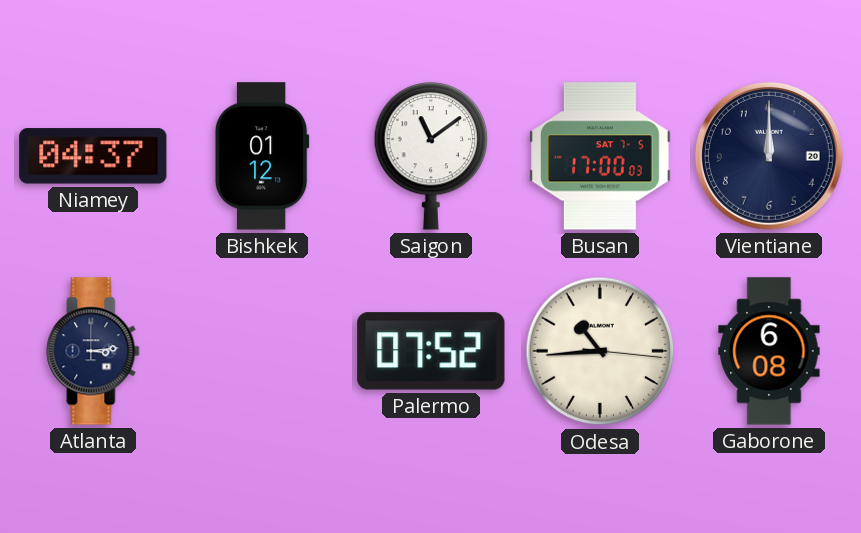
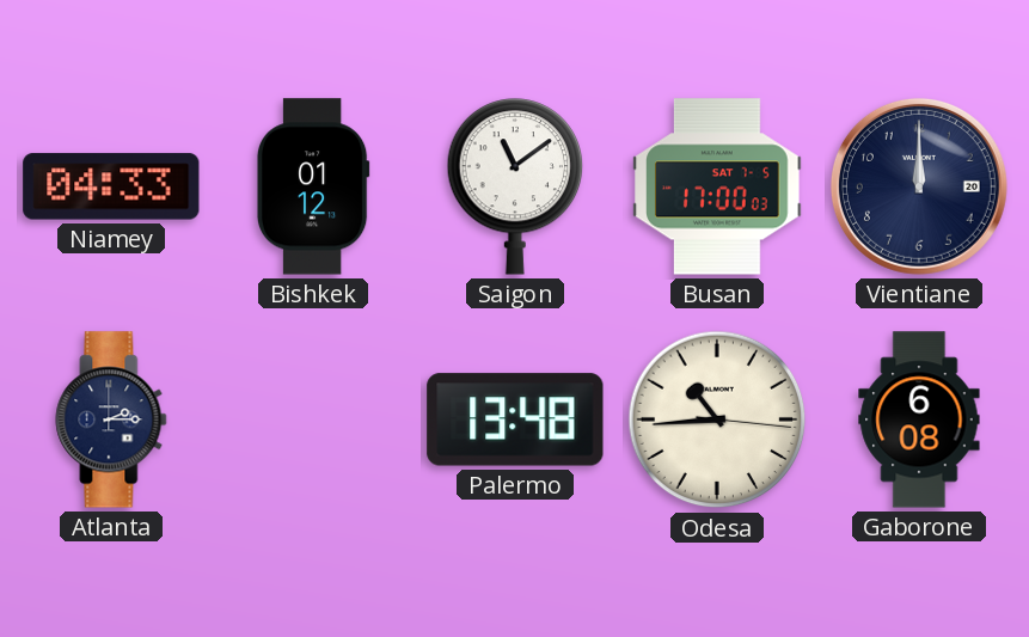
Niamey: 04:37 -> 04:33
Atlanta: 3:14 -> 2:15
Palermo: 07:52 -> 13:48
